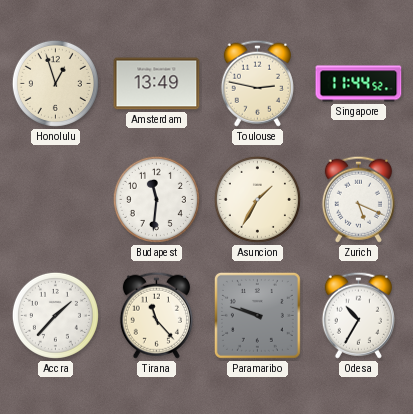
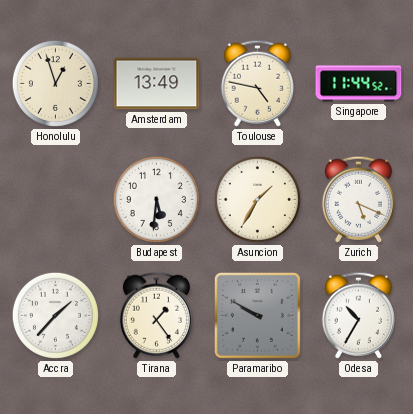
Toulouse: 2:47 -> 4:47
Budapest: 11:31 -> 5:31
Tirana: 11:23 -> 1:24
Paramaribo: 9:48 -> 9:50
